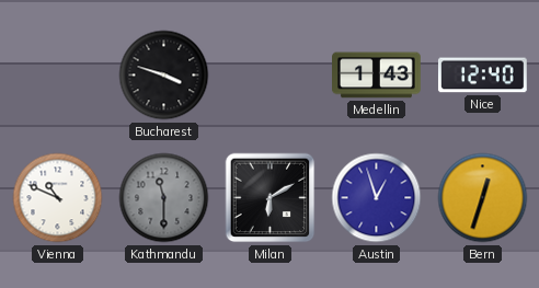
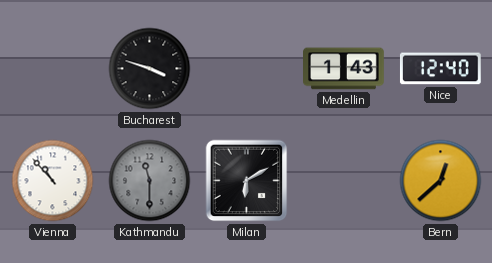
Vienna: 10:49 -> 10:53
Austin: 12:57 -> none
Bern: 12:33 -> 12:38
